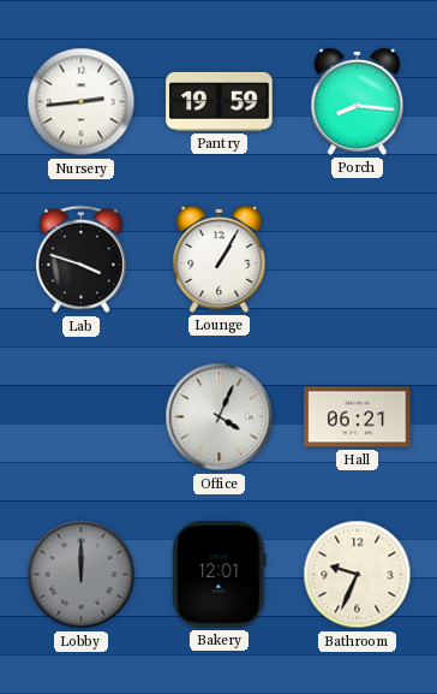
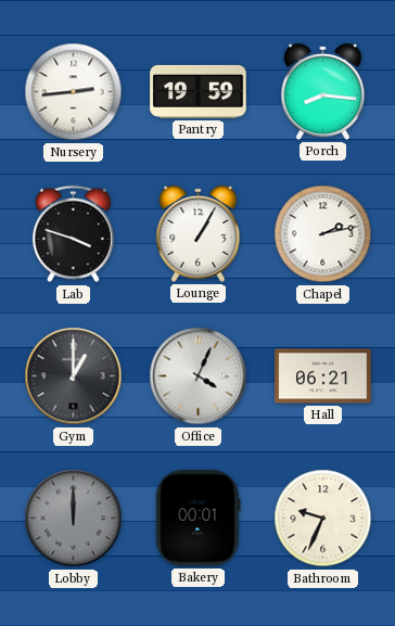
Chapel: none -> 2:13
Gym: none -> 1:00
Bakery: 12:01 -> 00:01
